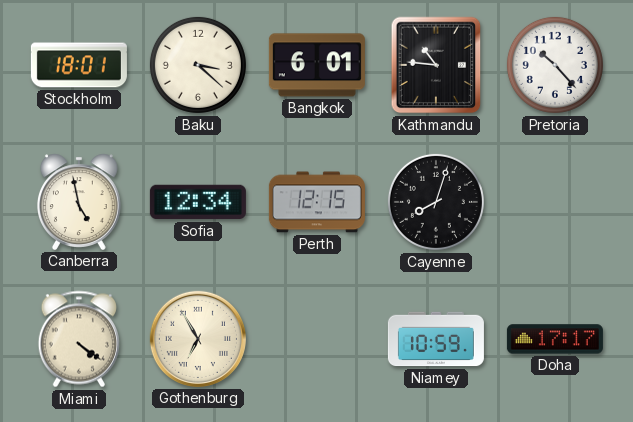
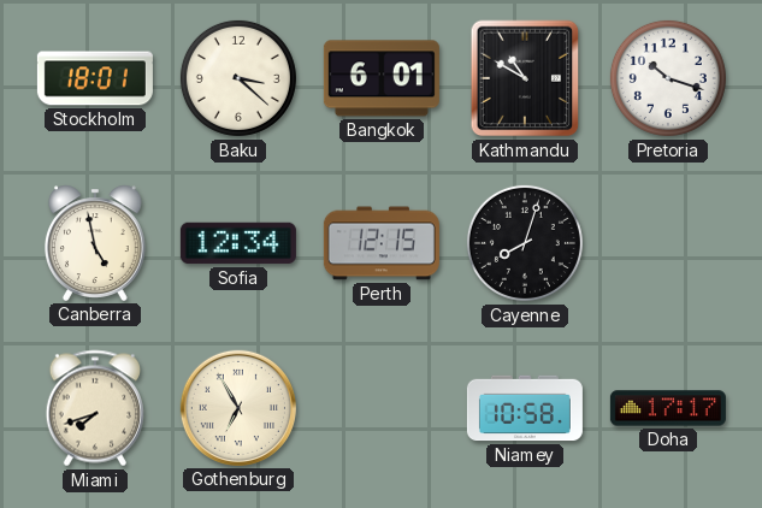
Kathmandu: 10:46 -> 10:50
Pretoria: 10:23 -> 10:18
Miami: 4:21 -> 7:42
Niamey: 10:59 -> 10:58
